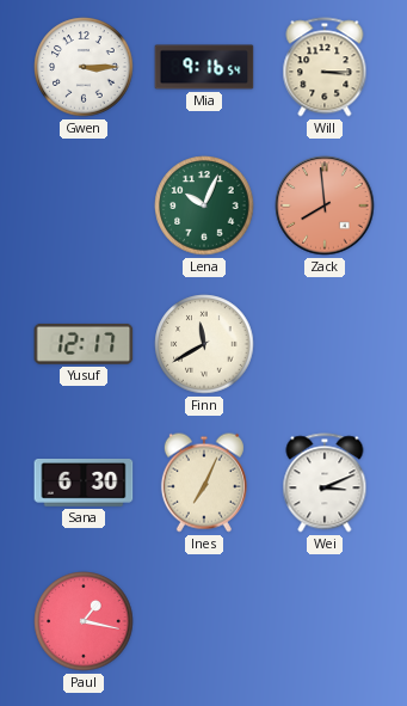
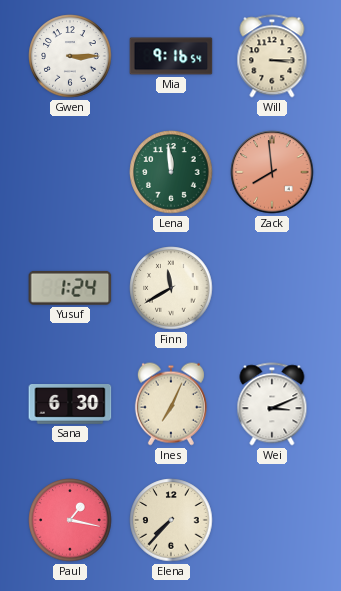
Lena: 10:04 -> 11:59
Yusuf: 12:17 -> 1:24
Elena: none -> 7:37
